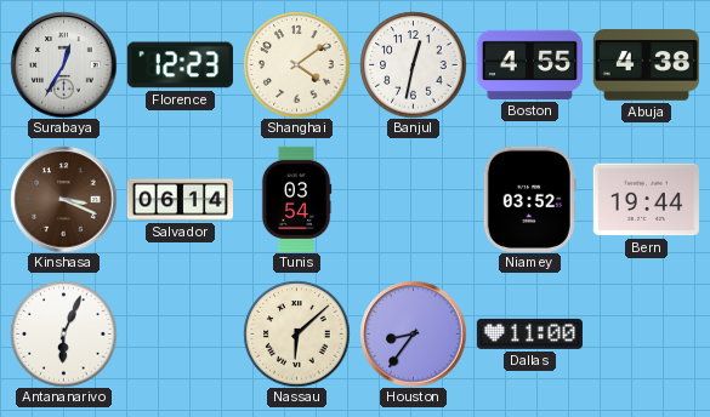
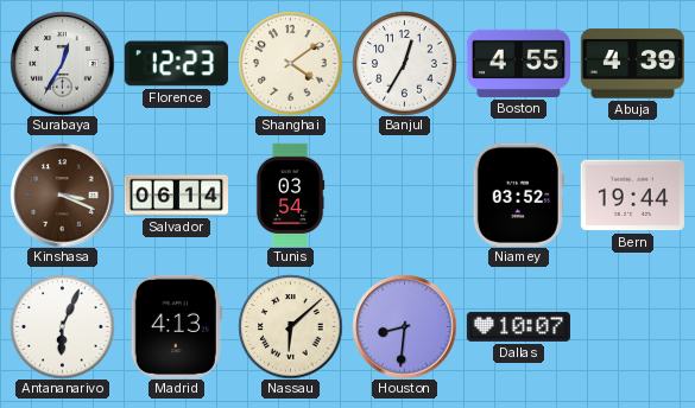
Banjul: 12:32 -> 12:35
Abuja: 4:38 -> 4:39
Madrid: none -> 4:13
Houston: 8:36 -> 8:31
Dallas: 11:00 -> 10:07
